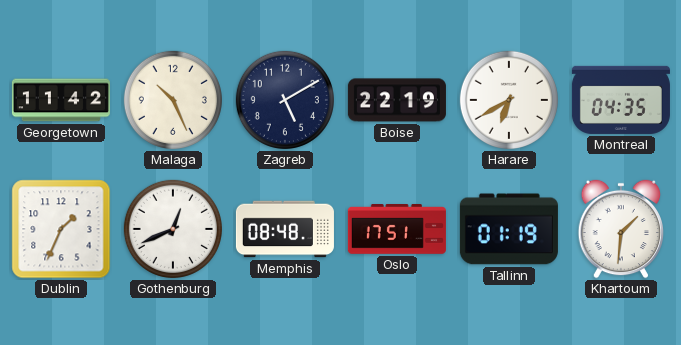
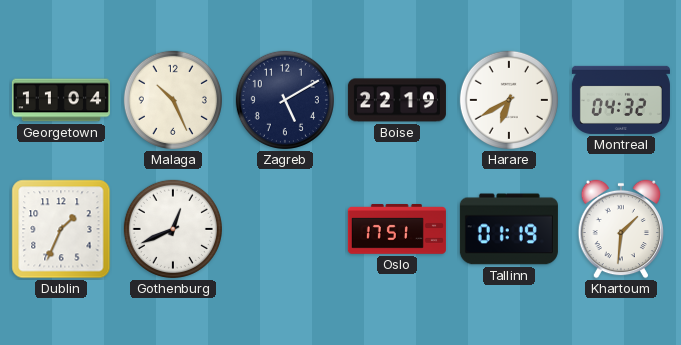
Georgetown: 11:42 -> 11:04
Montreal: 04:35 -> 04:32
Memphis: 08:48 -> none
